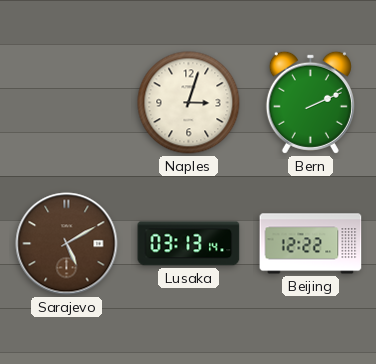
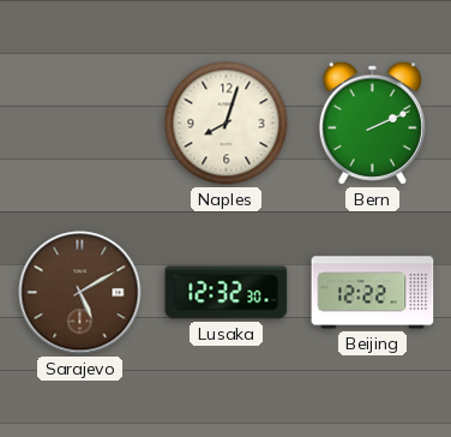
Naples: 3:03 -> 8:03
Lusaka: 03:13 -> 12:32
